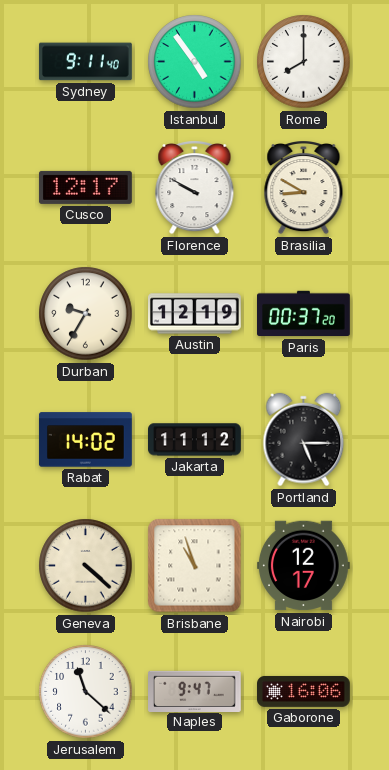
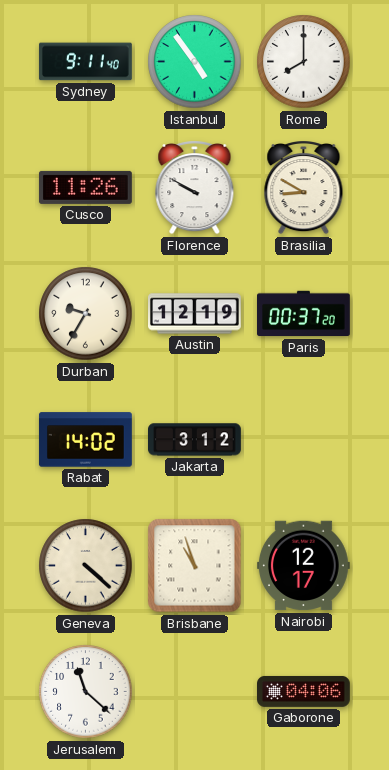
Cusco: 12:17 -> 11:26
Jakarta: 11:12 -> 3:12
Portland: 5:15 -> none
Naples: 9:47 -> none
Gaborone: 16:06 -> 04:06
